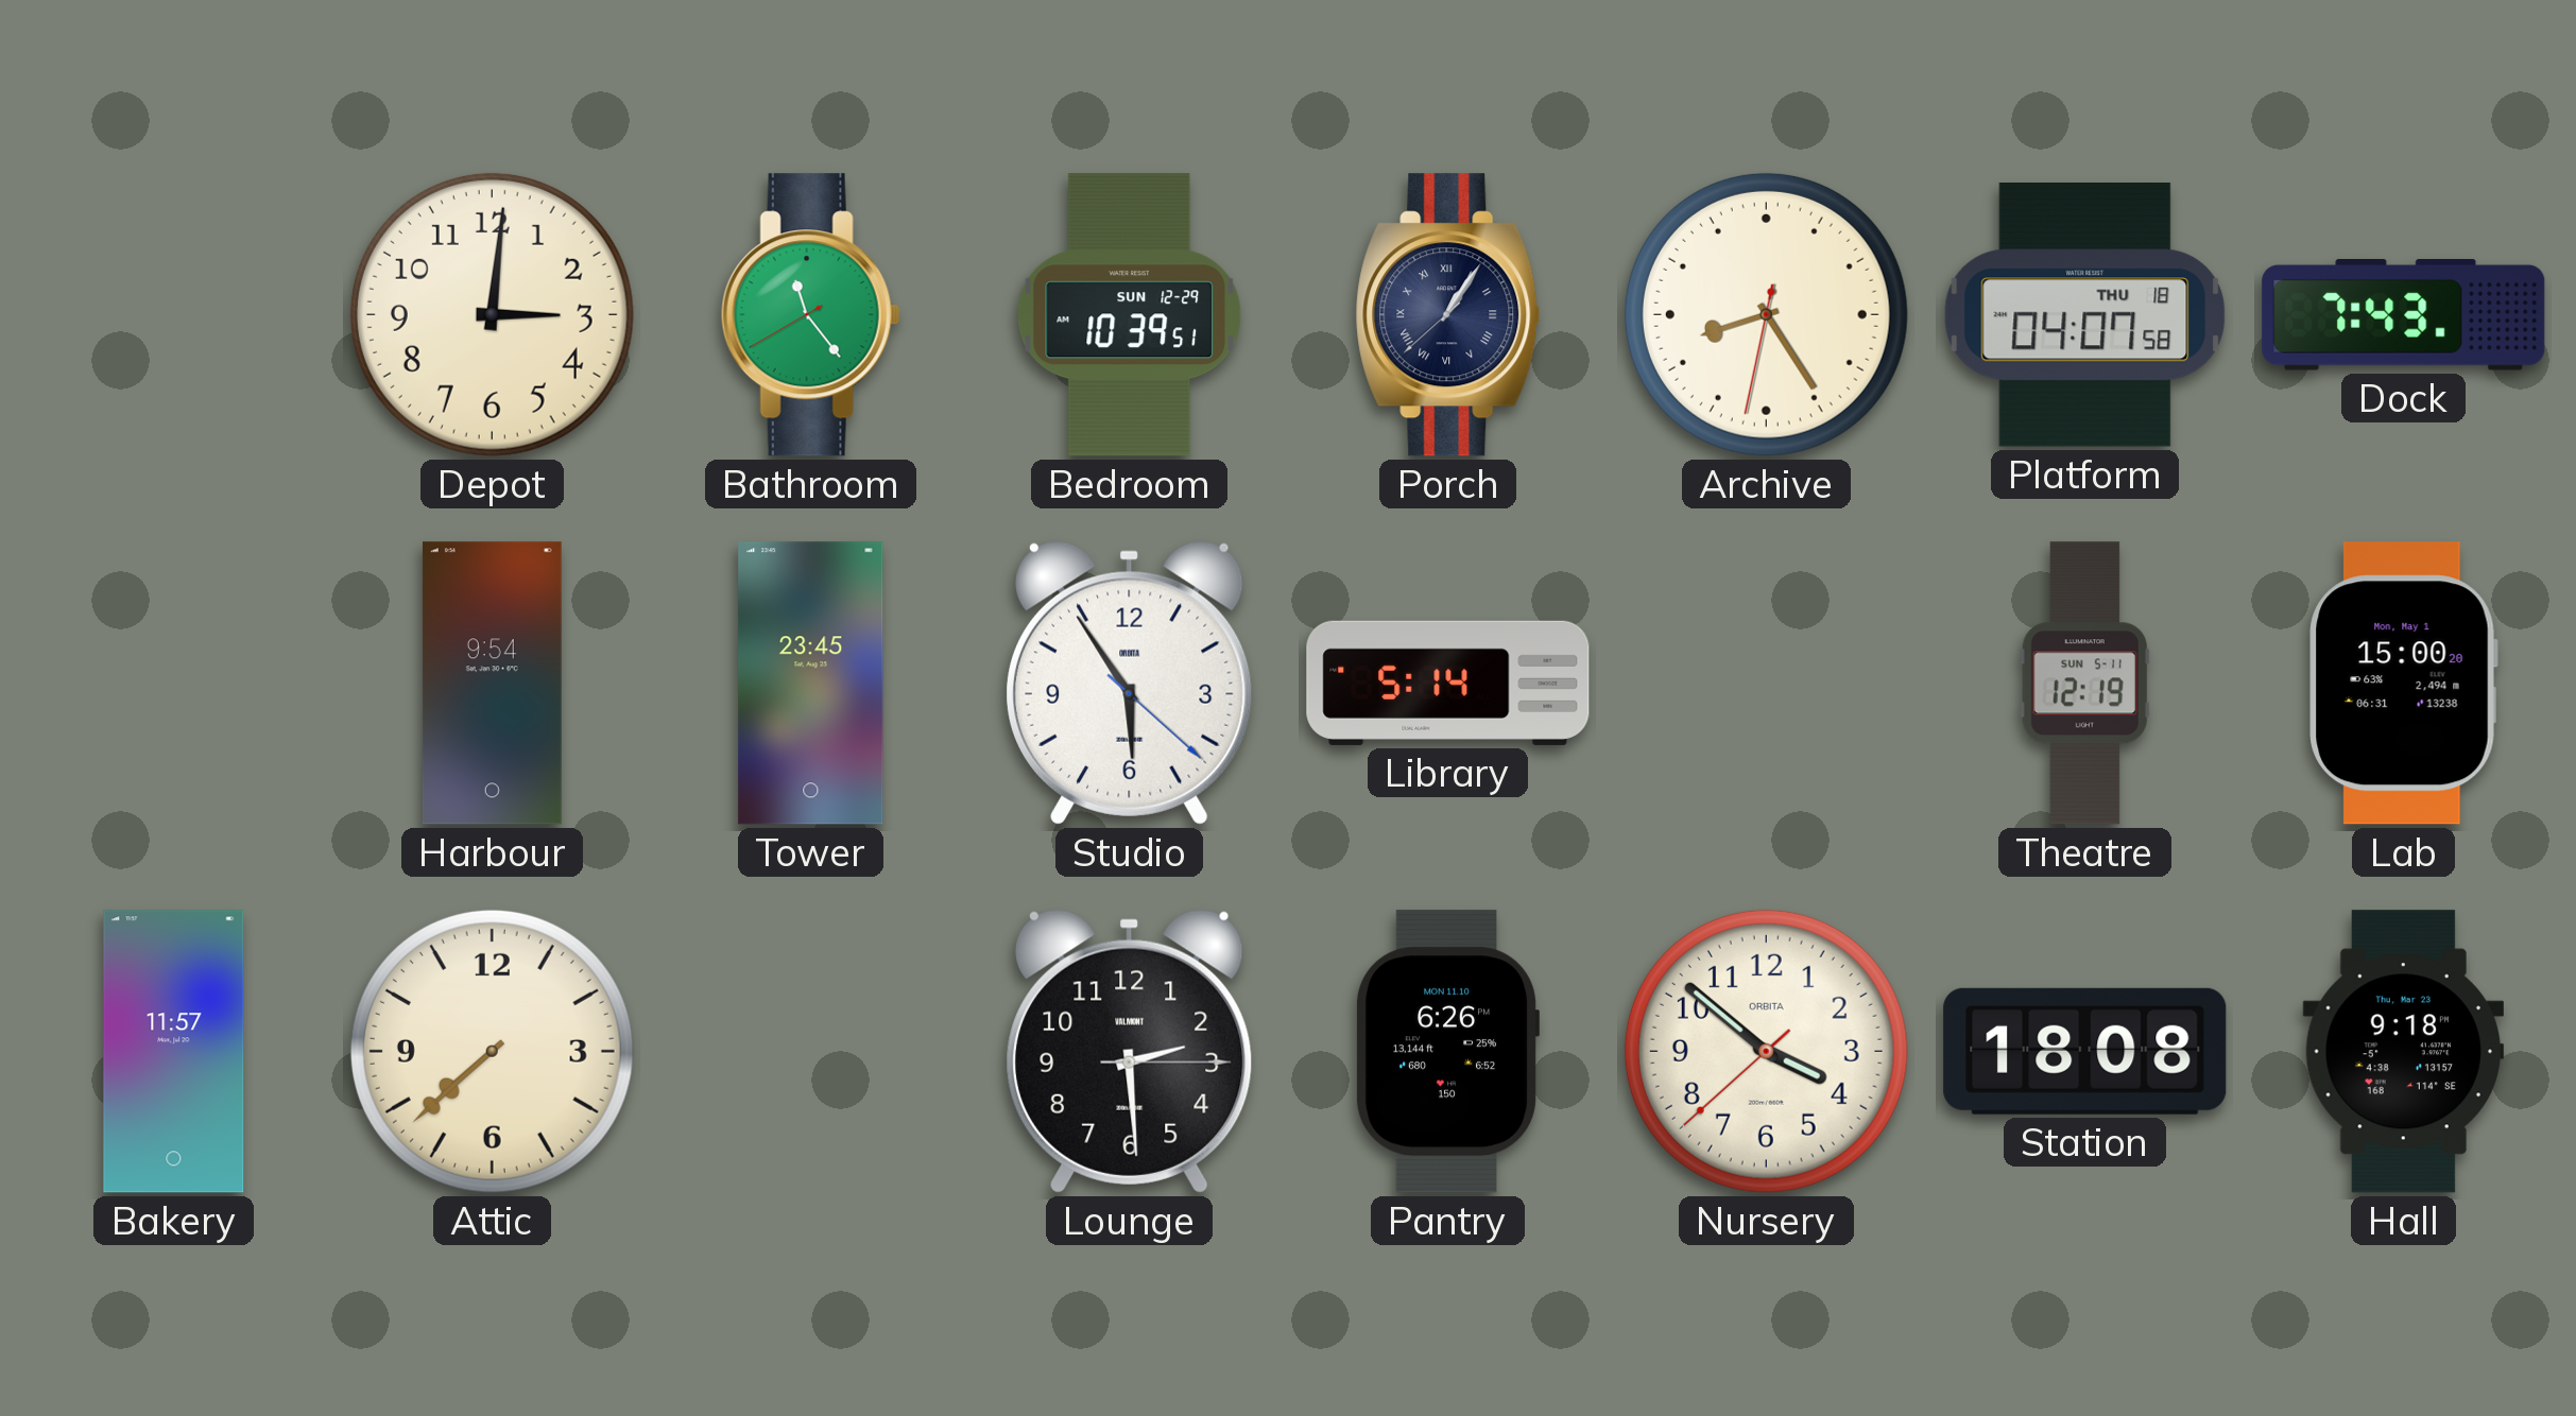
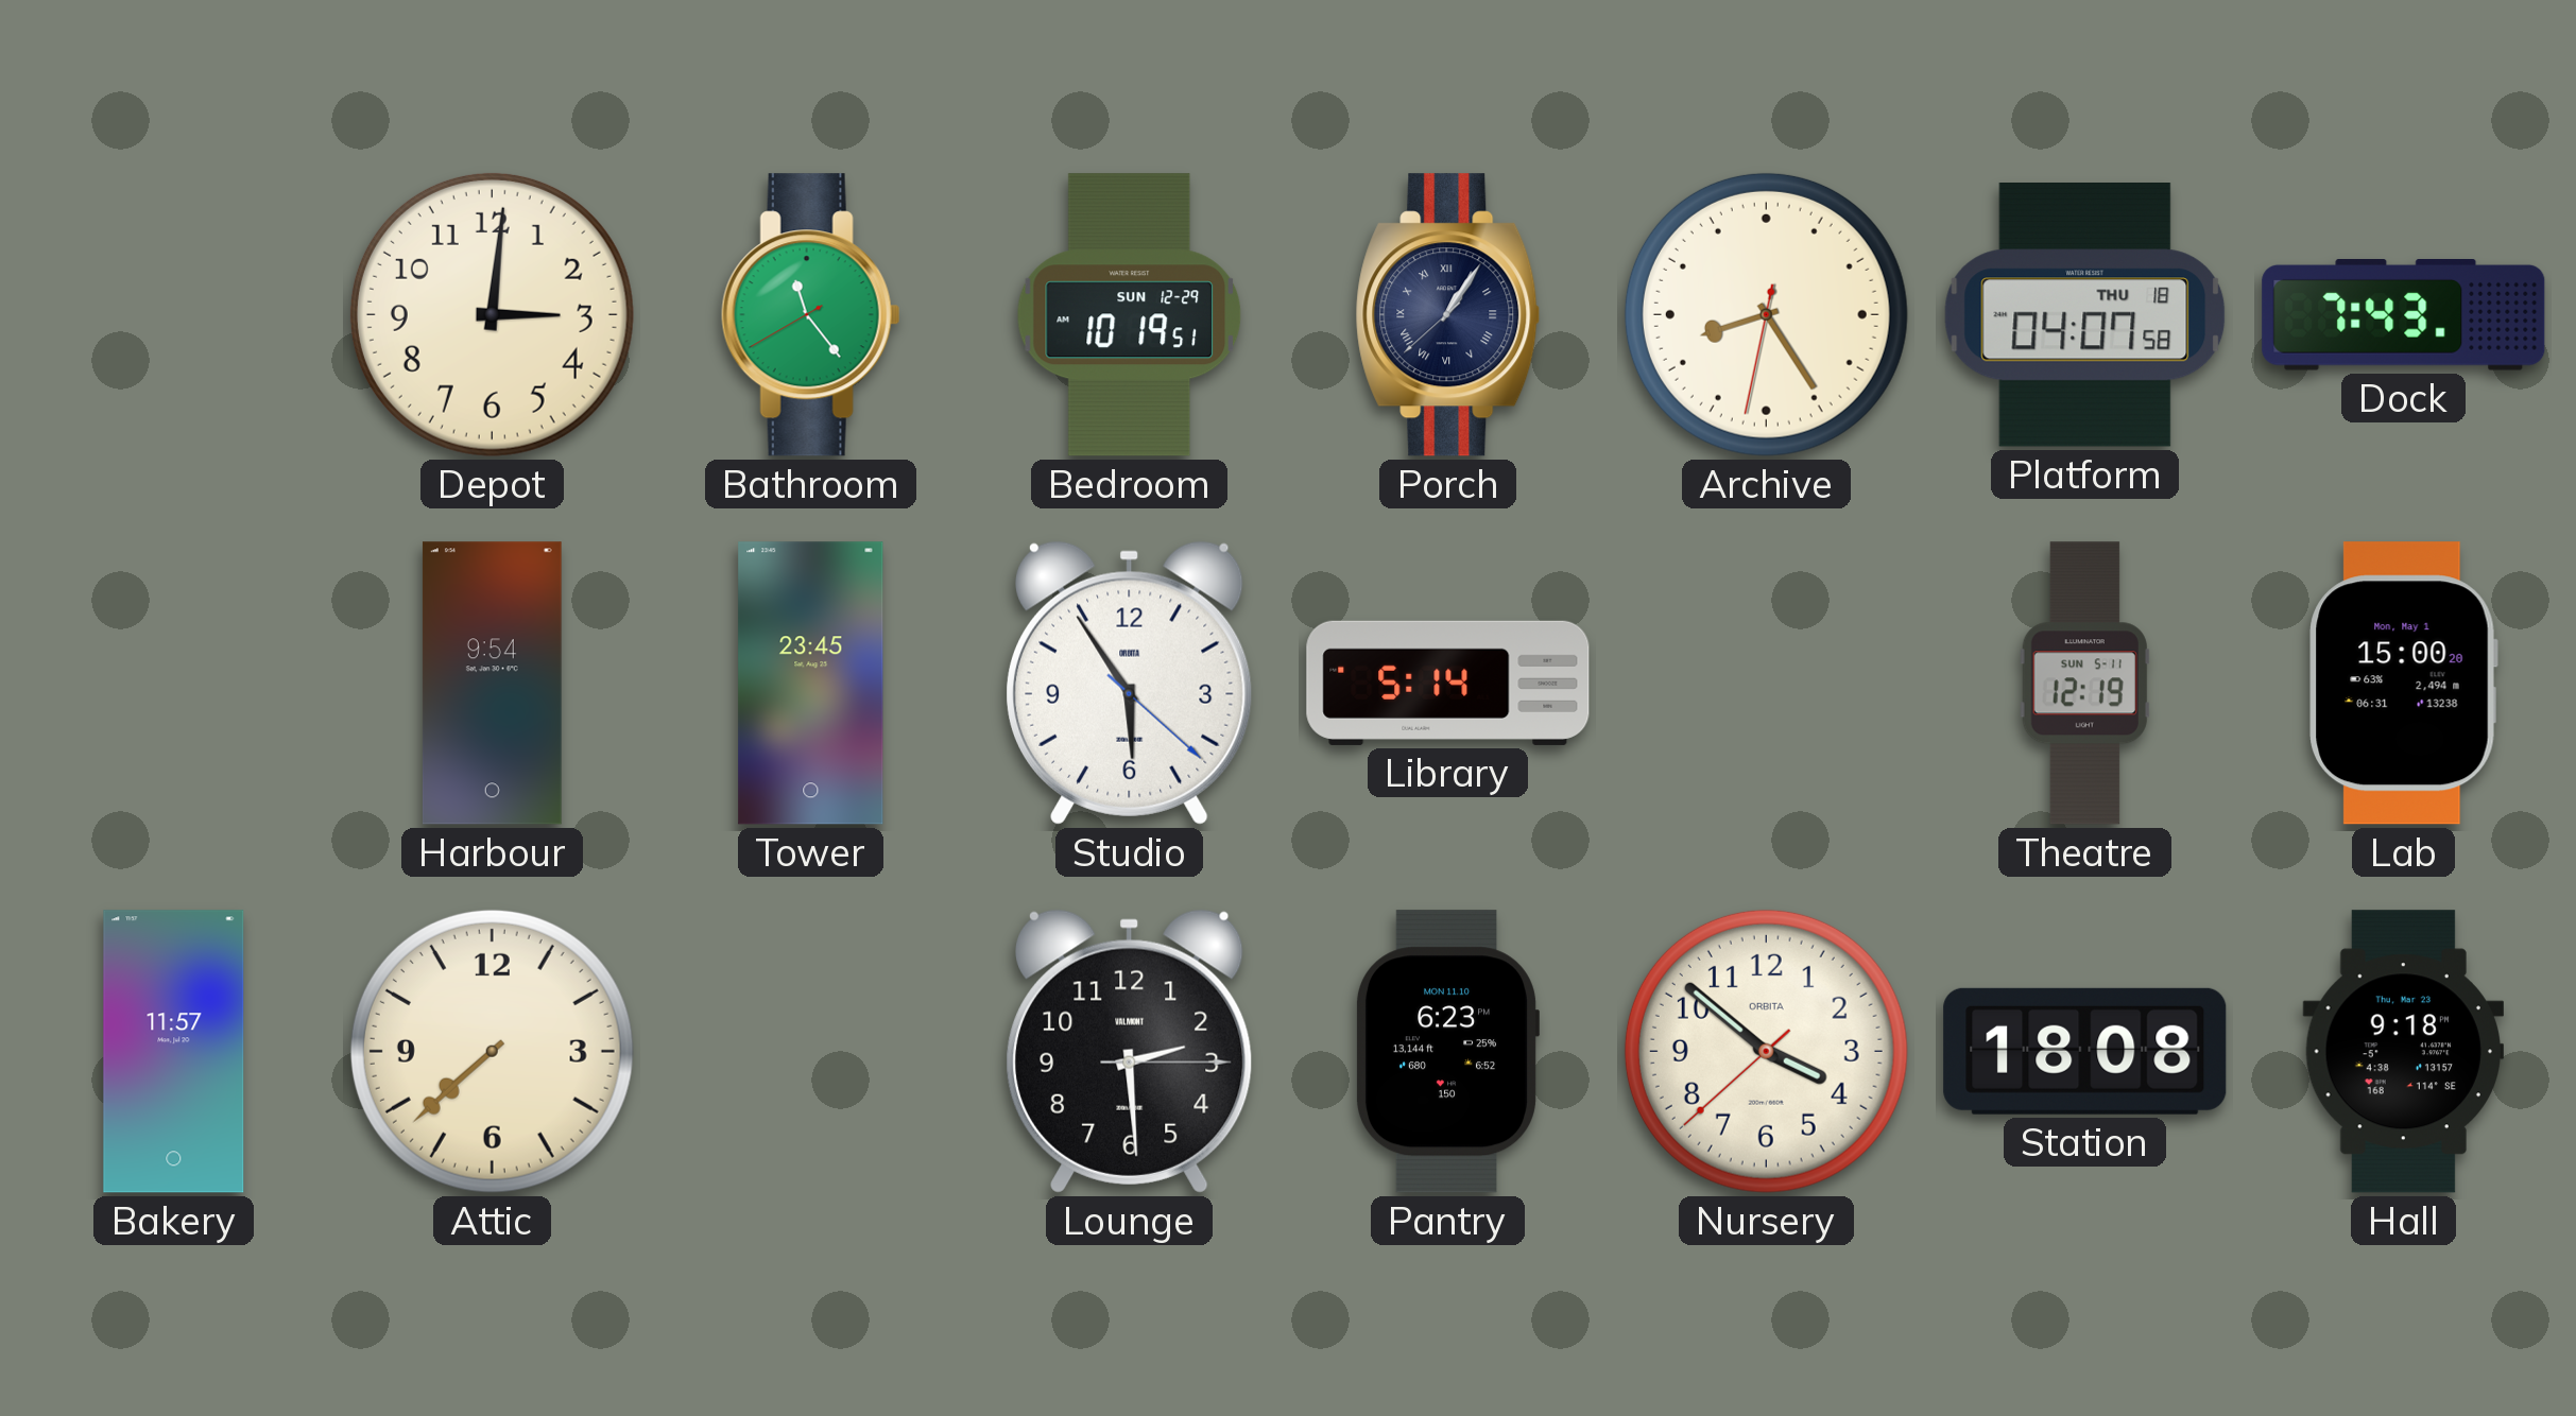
Bedroom: 10:39 -> 10:19
Pantry: 6:26 -> 6:23
